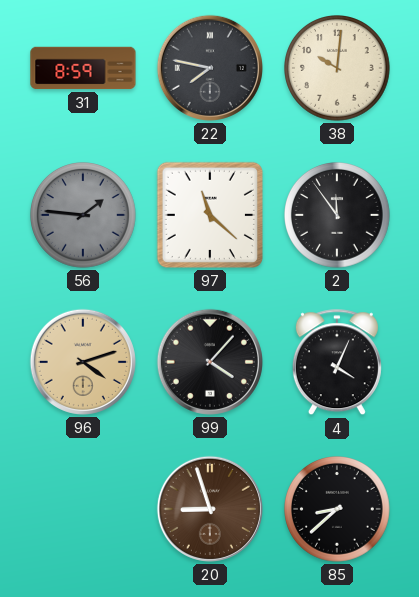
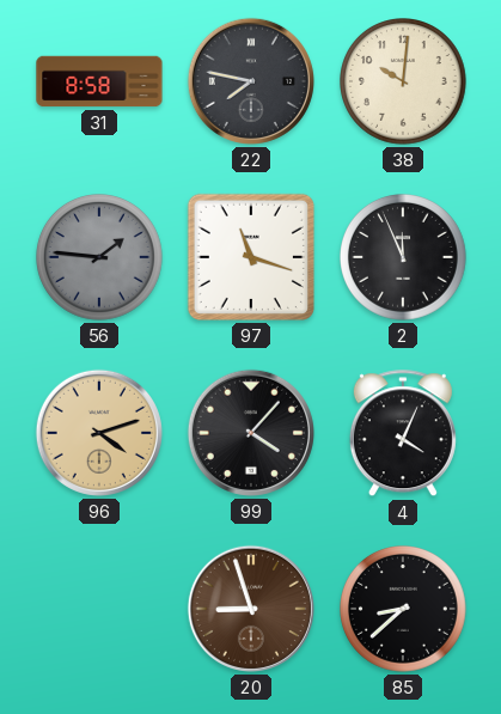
31: 8:59 -> 8:58
97: 11:22 -> 11:18
2: 11:54 -> 11:56
